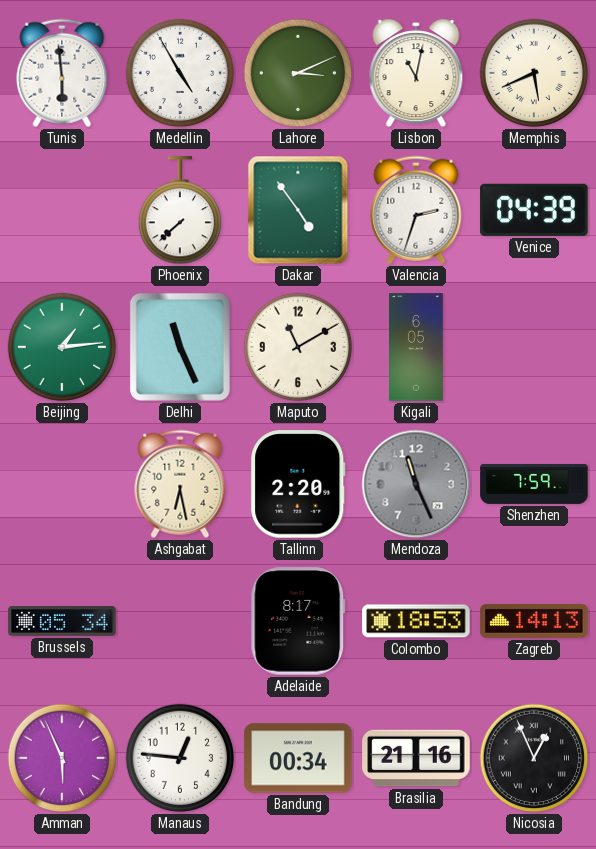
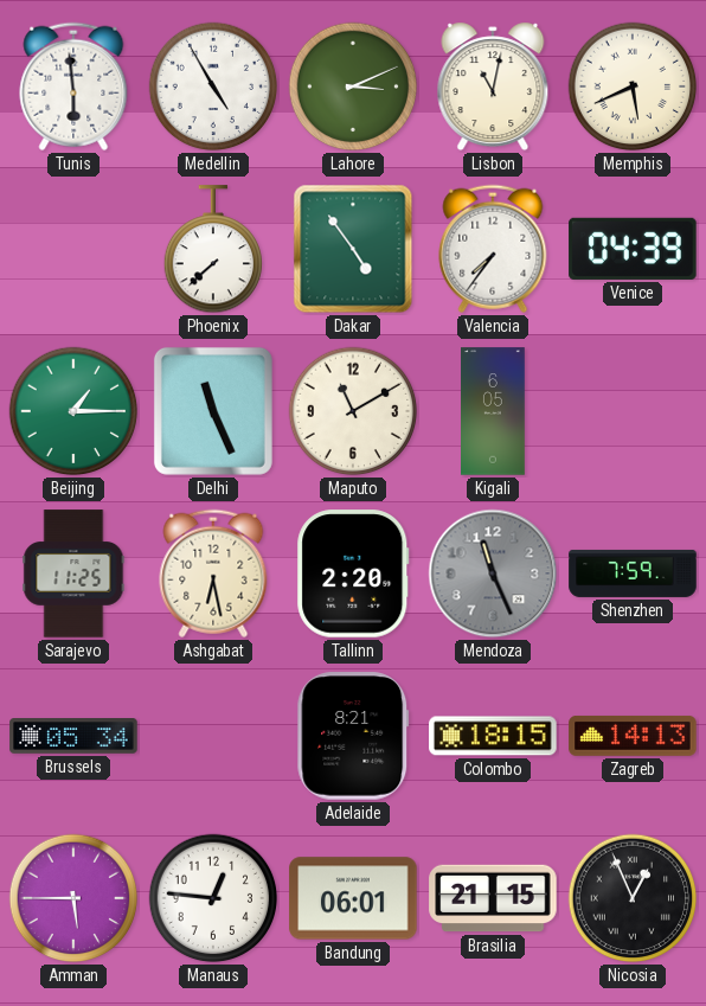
Valencia: 2:33 -> 7:36
Beijing: 1:14 -> 1:15
Sarajevo: none -> 11:25
Adelaide: 8:17 -> 8:21
Colombo: 18:53 -> 18:15
Amman: 5:56 -> 5:45
Bandung: 00:34 -> 06:01
Brasilia: 21:16 -> 21:15
